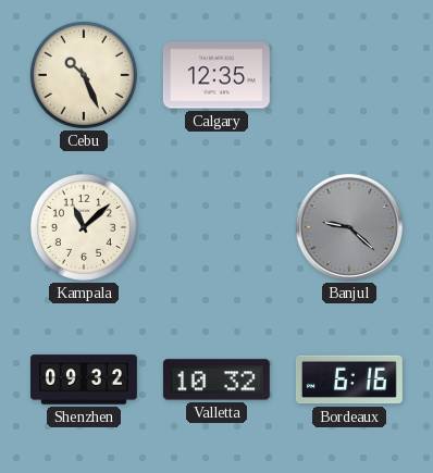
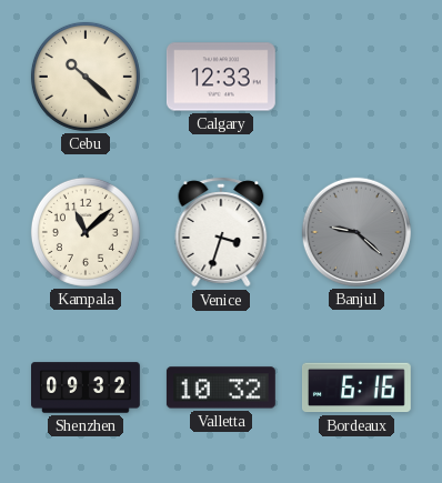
Cebu: 10:26 -> 10:22
Calgary: 12:35 -> 12:33
Venice: none -> 3:33
